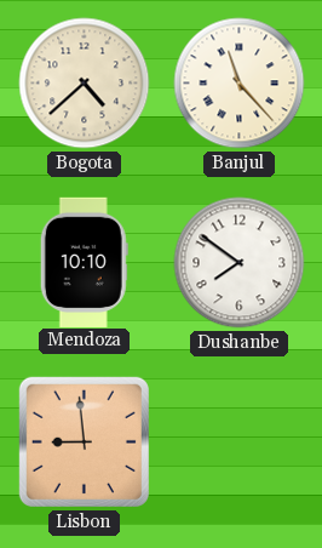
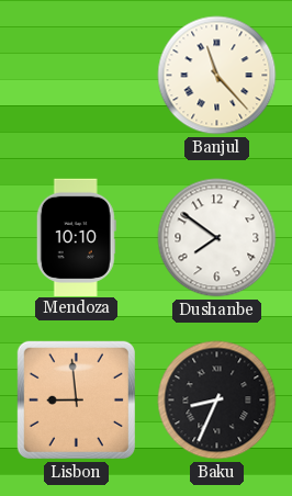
Bogota: 4:38 -> none
Baku: none -> 8:34
